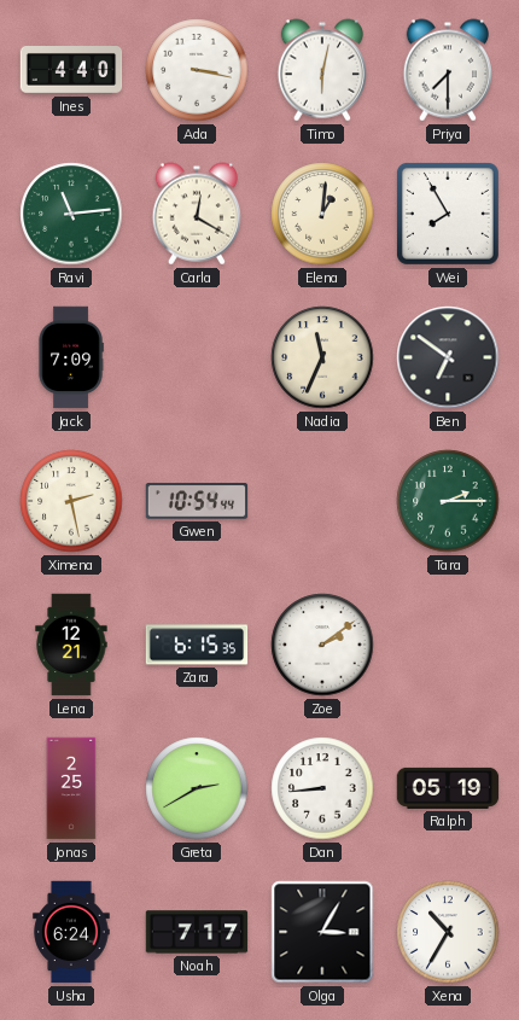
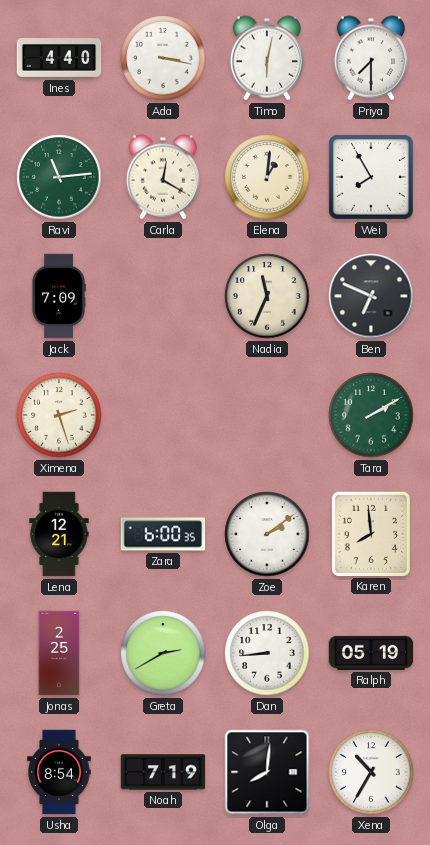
Ben: 6:51 -> 6:49
Ximena: 2:28 -> 2:27
Gwen: 10:54 -> none
Tara: 2:15 -> 2:10
Zara: 6:15 -> 6:00
Karen: none -> 7:59
Usha: 6:24 -> 8:54
Noah: 7:17 -> 7:19
Olga: 3:05 -> 8:01
